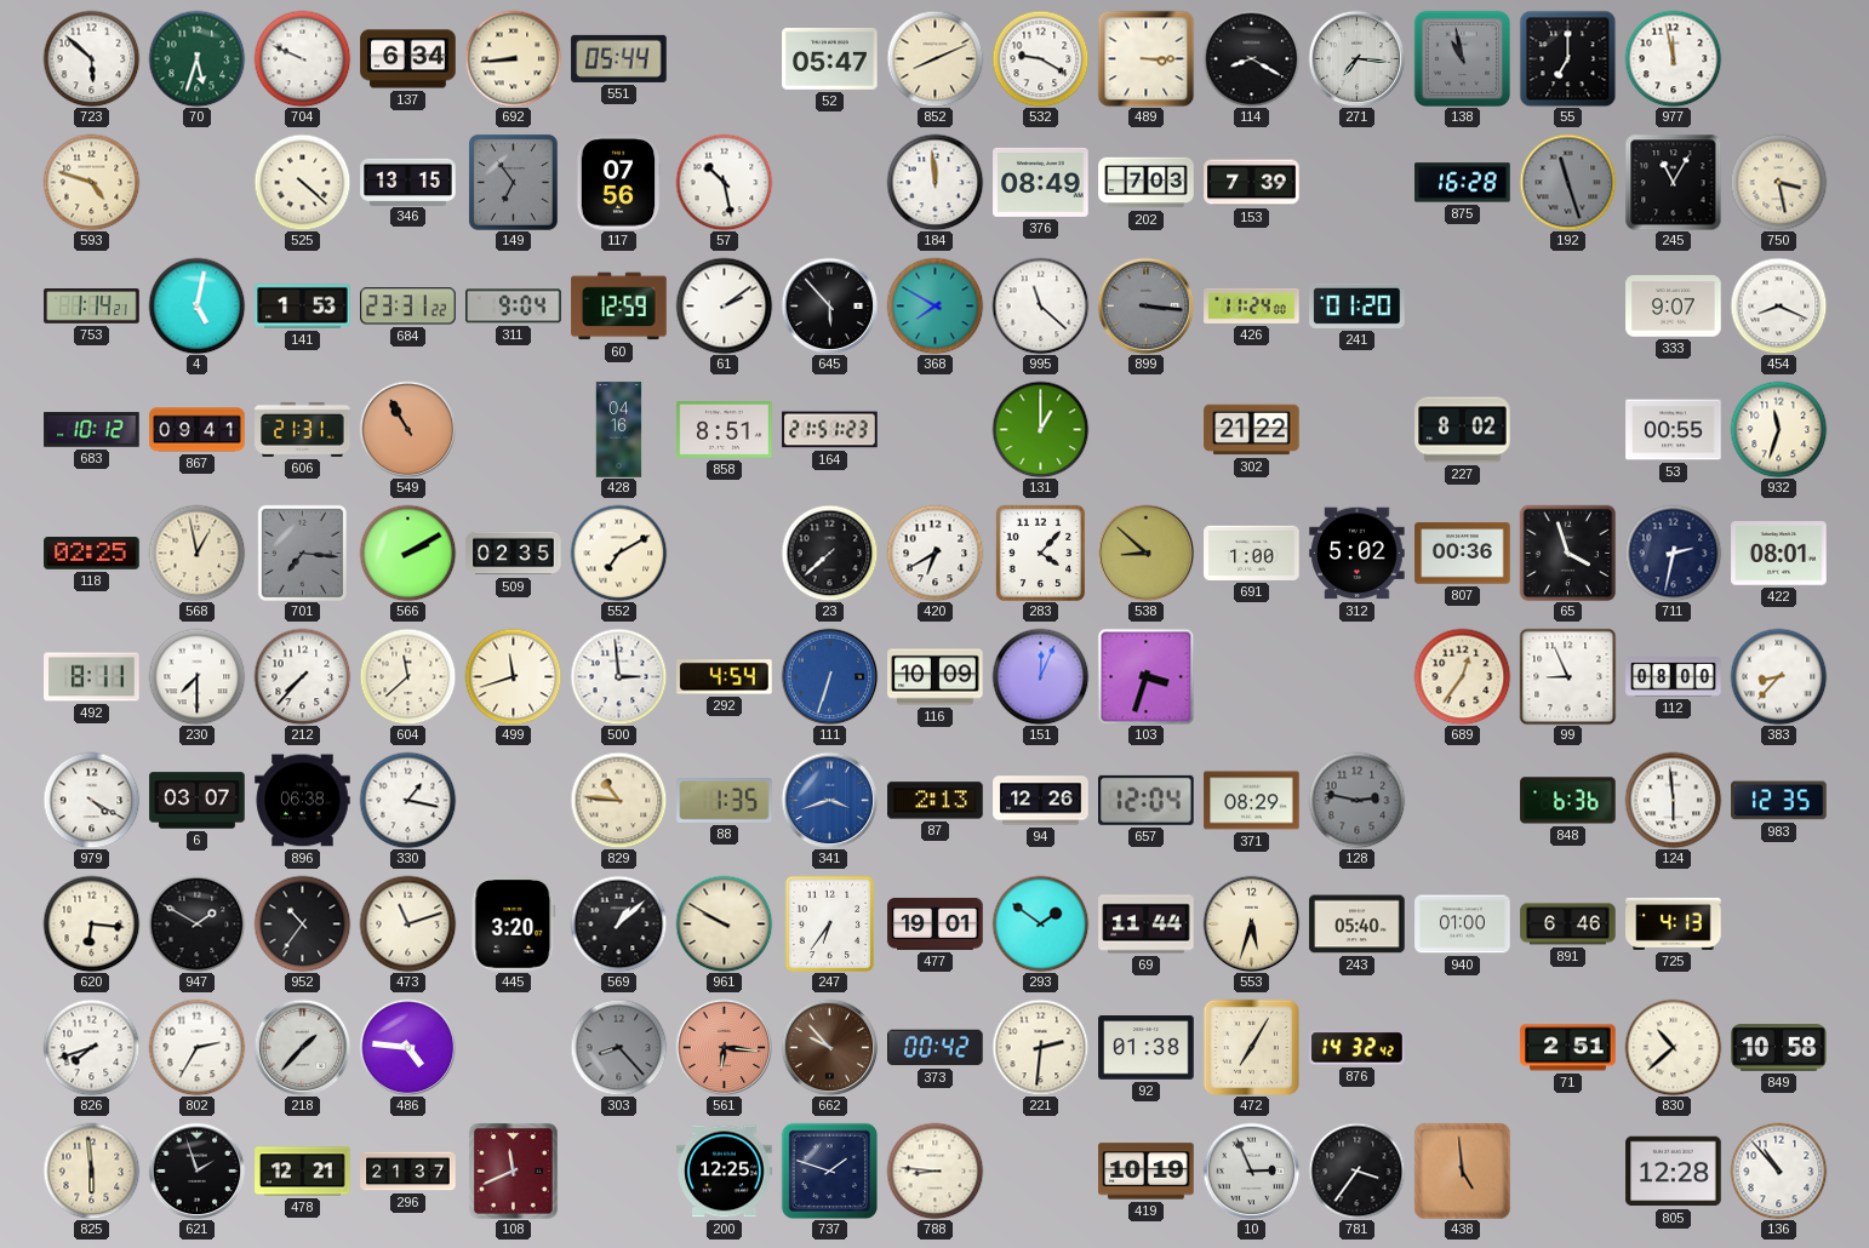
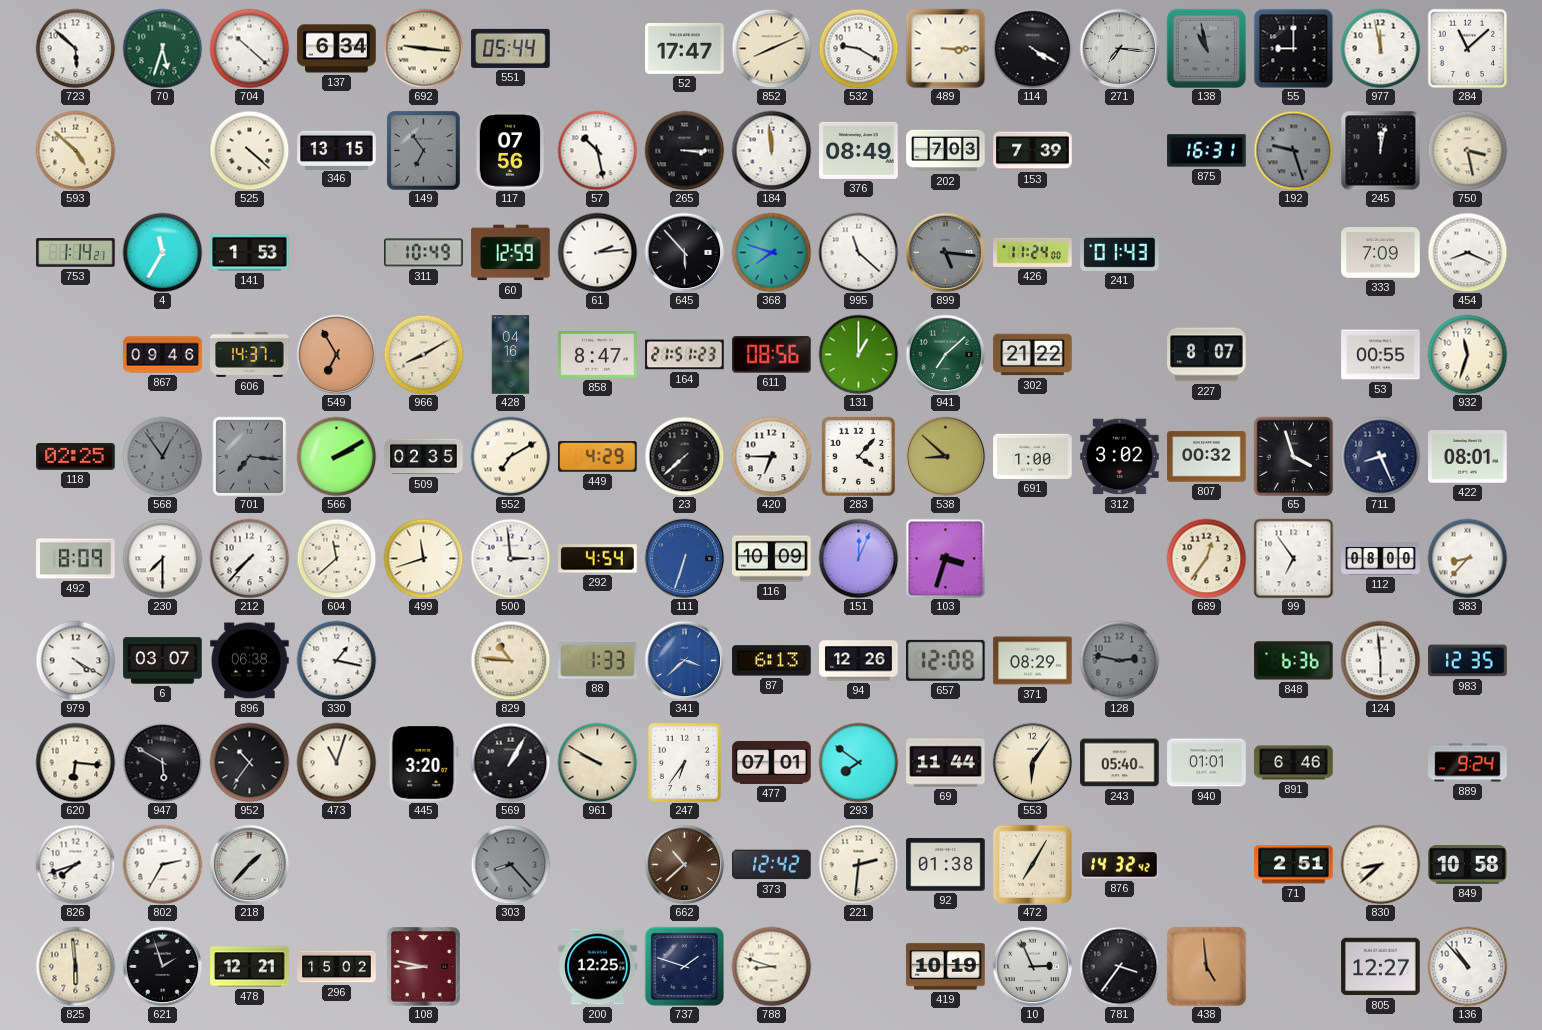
704: 9:49 -> 10:22
692: 8:44 -> 9:16
52: 05:47 -> 17:47
114: 8:20 -> 4:20
55: 7:00 -> 9:00
284: none -> 11:08
593: 4:48 -> 4:52
265: none -> 3:15
875: 16:28 -> 16:31
192: 11:27 -> 9:27
245: 11:05 -> 12:02
4: 5:02 -> 11:35
684: 23:31 -> none
311: 9:04 -> 10:49
61: 2:09 -> 2:14
368: 7:50 -> 7:48
899: 3:16 -> 5:16
241: 01:20 -> 01:43
333: 9:07 -> 7:09
683: 10:12 -> none
867: 09:41 -> 09:46
606: 21:31 -> 14:37
549: 10:55 -> 6:55
966: none -> 8:10
858: 8:51 -> 8:47
611: none -> 08:56
941: none -> 7:08
227: 8:02 -> 8:07
568: 12:58 -> 12:54
568 dial: cream -> grey
449: none -> 4:29
420: 6:40 -> 6:45
312: 5:02 -> 3:02
807: 00:36 -> 00:32
711: 2:32 -> 8:26
492: 8:11 -> 8:09
99: 8:56 -> 6:54
88: 1:35 -> 1:33
341: 3:42 -> 3:38
87: 2:13 -> 6:13
657: 12:04 -> 12:08
947: 1:50 -> 5:50
473: 11:12 -> 11:03
569: 1:08 -> 1:05
477: 19:01 -> 07:01
293: 1:51 -> 7:51
553: 5:33 -> 6:06
940: 01:00 -> 01:01
725: 4:13 -> none
889: none -> 9:24
486: 4:46 -> none
561: 6:16 -> none
662: 9:53 -> 10:38
373: 00:42 -> 12:42
830: 10:38 -> 8:38
296: 21:37 -> 15:02
108: 11:41 -> 8:47
788: 8:46 -> 8:48
805: 12:28 -> 12:27
